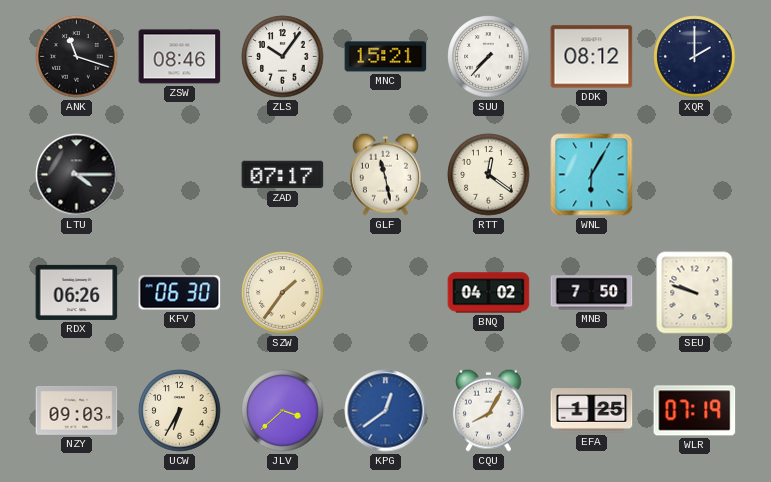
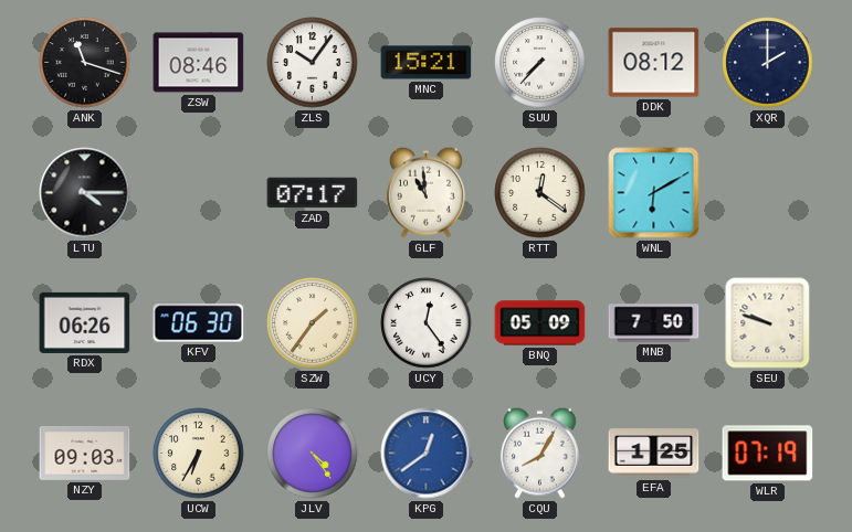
GLF: 11:28 -> 10:59
WNL: 6:05 -> 6:10
UCY: none -> 12:24
BNQ: 04:02 -> 05:09
JLV: 3:38 -> 4:24
